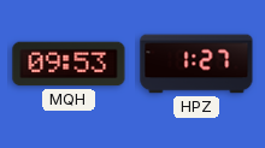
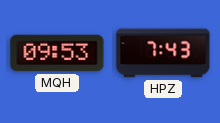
HPZ: 1:27 -> 7:43
